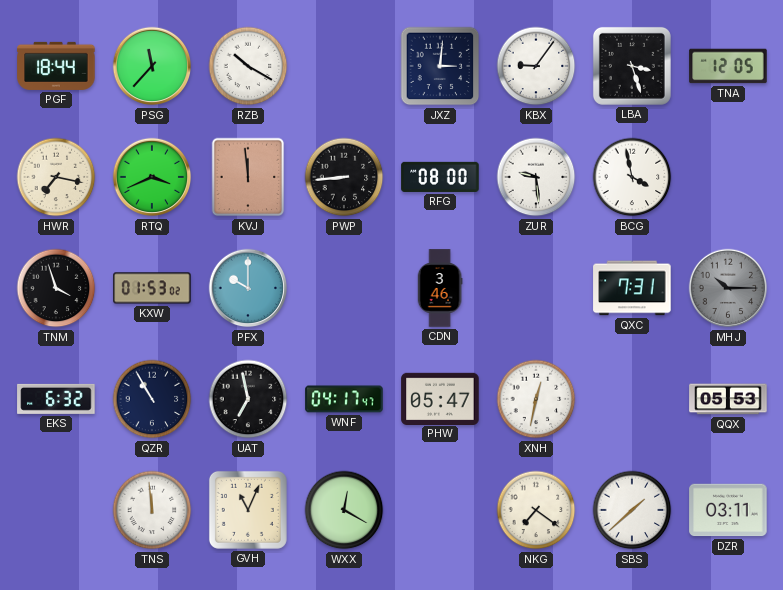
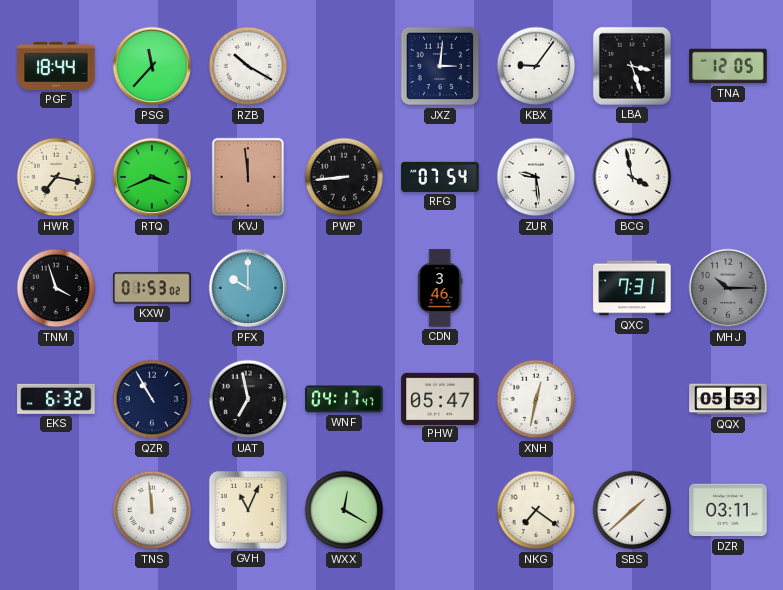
RFG: 08:00 -> 07:54
